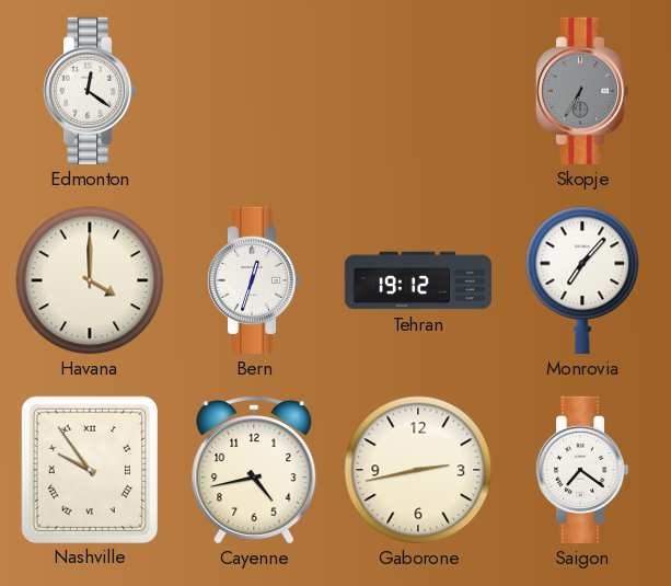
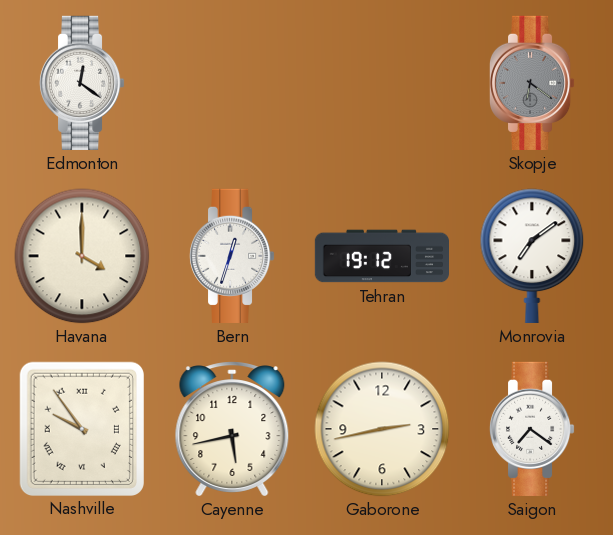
Skopje: 6:35 -> 6:21
Monrovia: 7:07 -> 7:09
Cayenne: 4:43 -> 5:43
